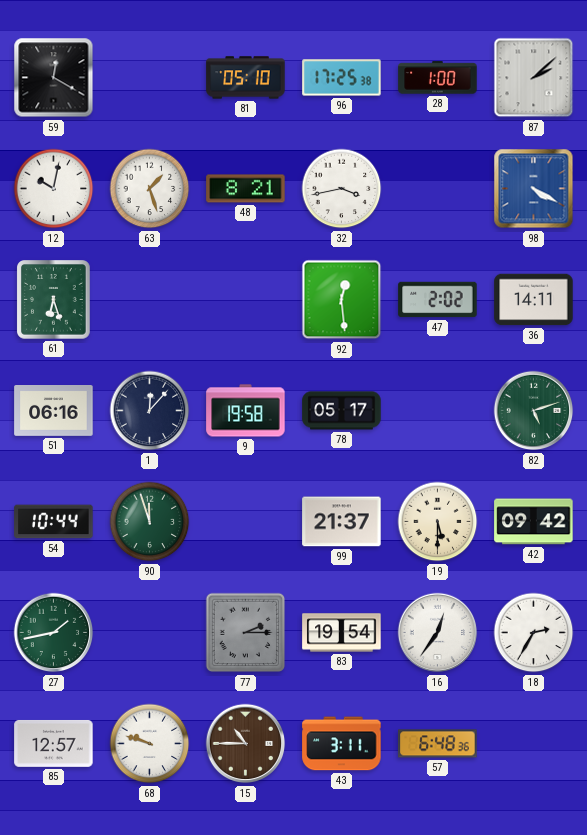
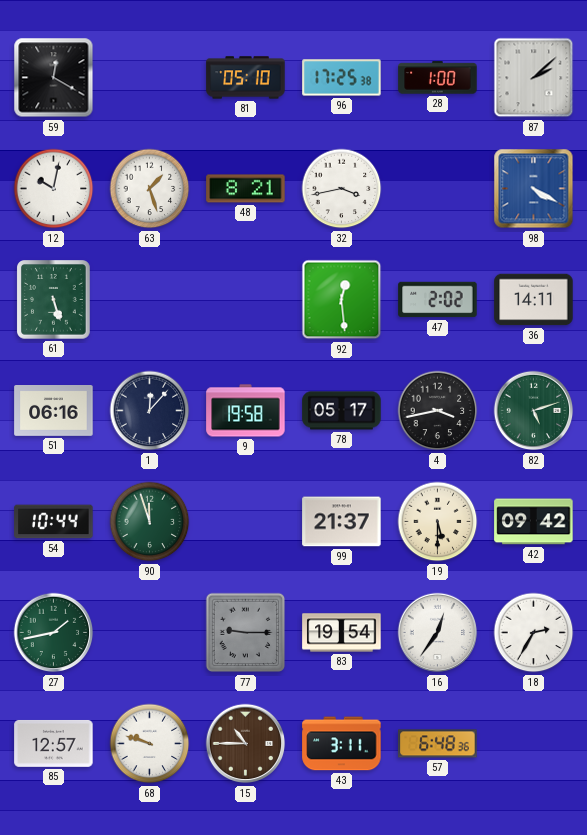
61: 6:27 -> 5:27
4: none -> 3:43
77: 2:15 -> 9:15
